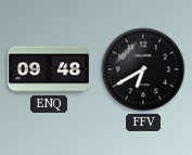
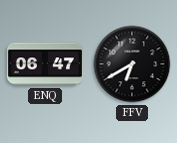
ENQ: 09:48 -> 06:47
